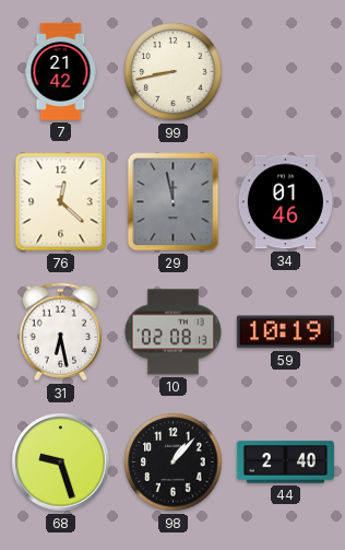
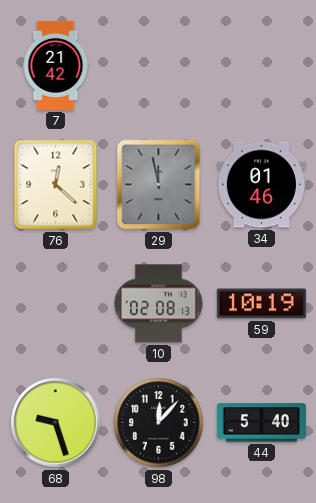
99: 8:43 -> none
31: 6:28 -> none
98: 1:07 -> 12:07
44: 2:40 -> 5:40
